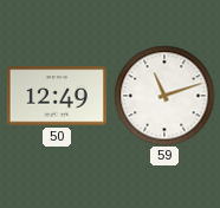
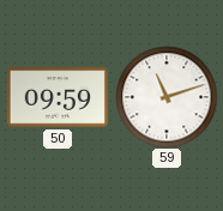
50: 12:49 -> 09:59
